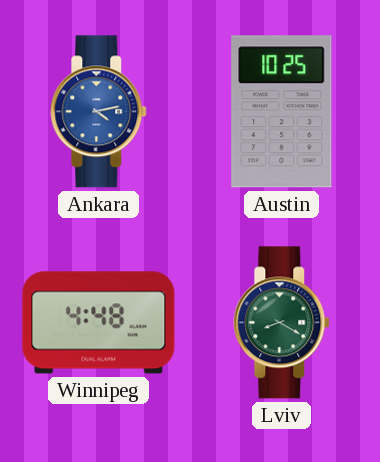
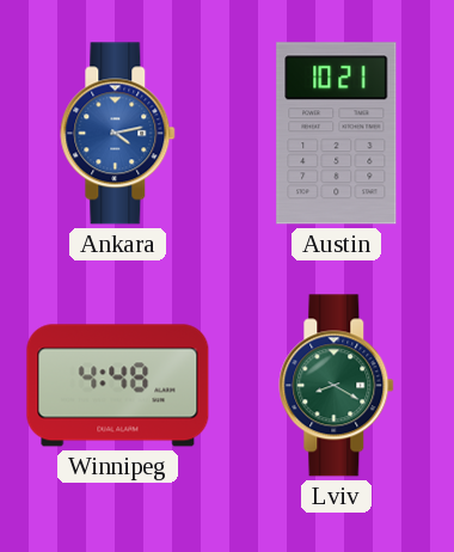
Austin: 10:25 -> 10:21
